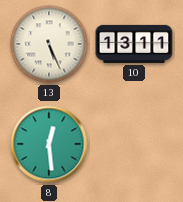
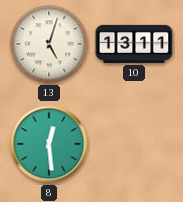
13: 5:26 -> 5:03
